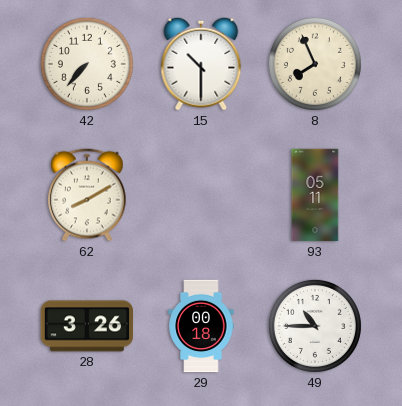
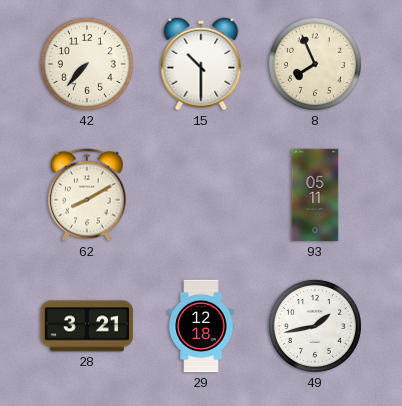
28: 3:26 -> 3:21
29: 00:18 -> 12:18
49: 10:45 -> 1:43
